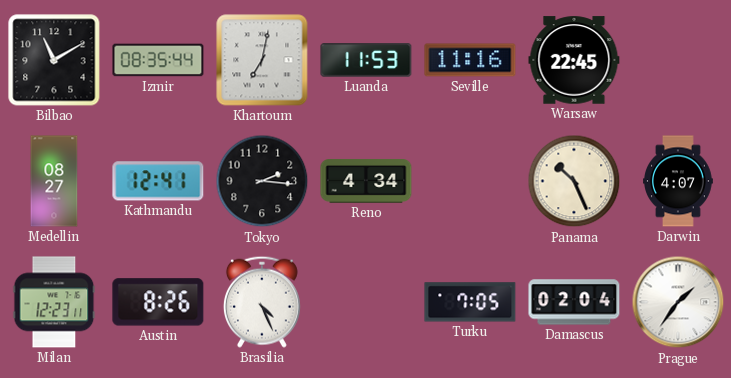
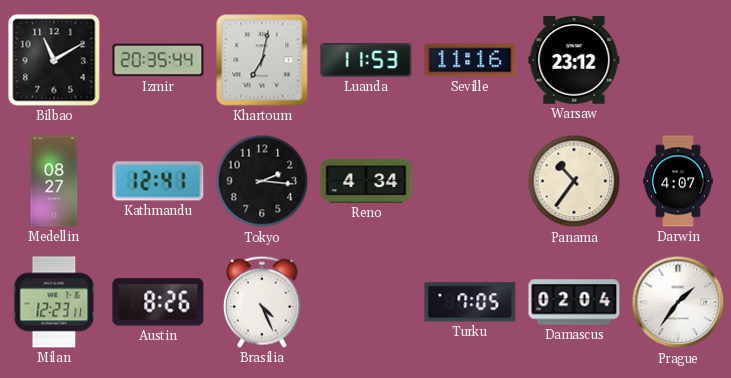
Izmir: 08:35 -> 20:35
Warsaw: 22:45 -> 23:12
Panama: 10:26 -> 10:36
